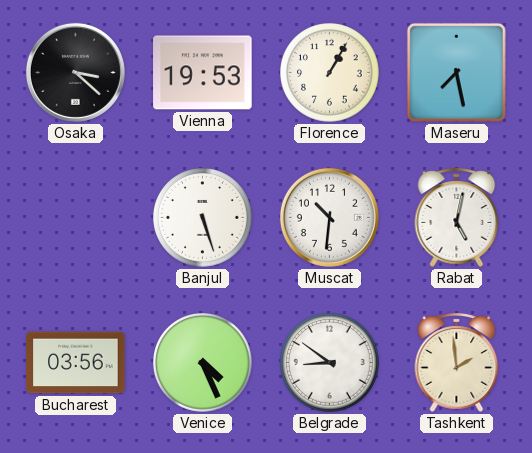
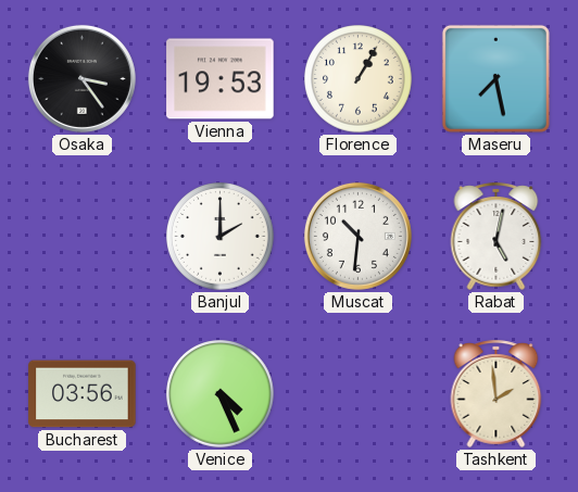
Osaka: 3:22 -> 3:24
Banjul: 5:27 -> 2:00
Belgrade: 8:51 -> none
